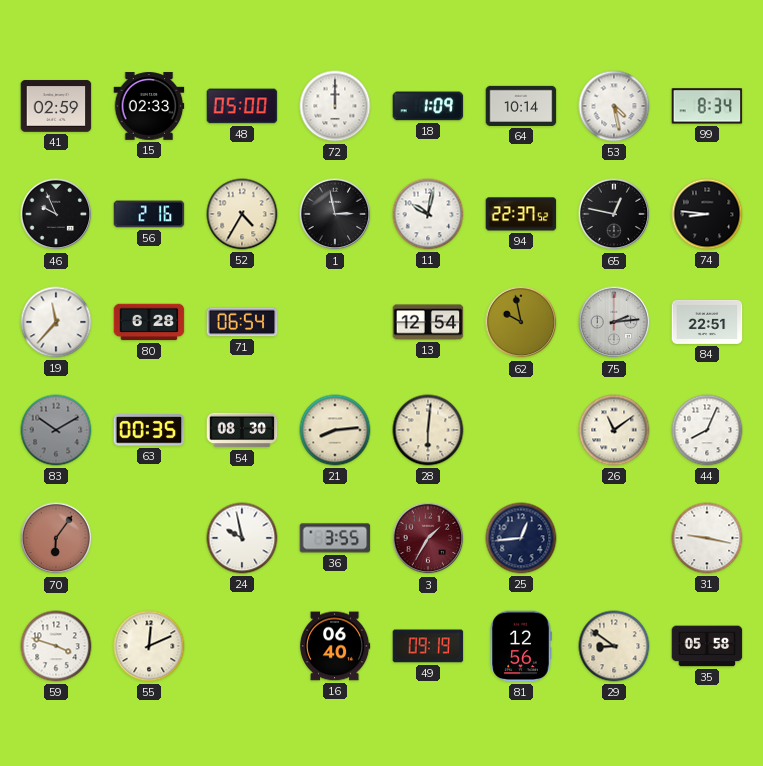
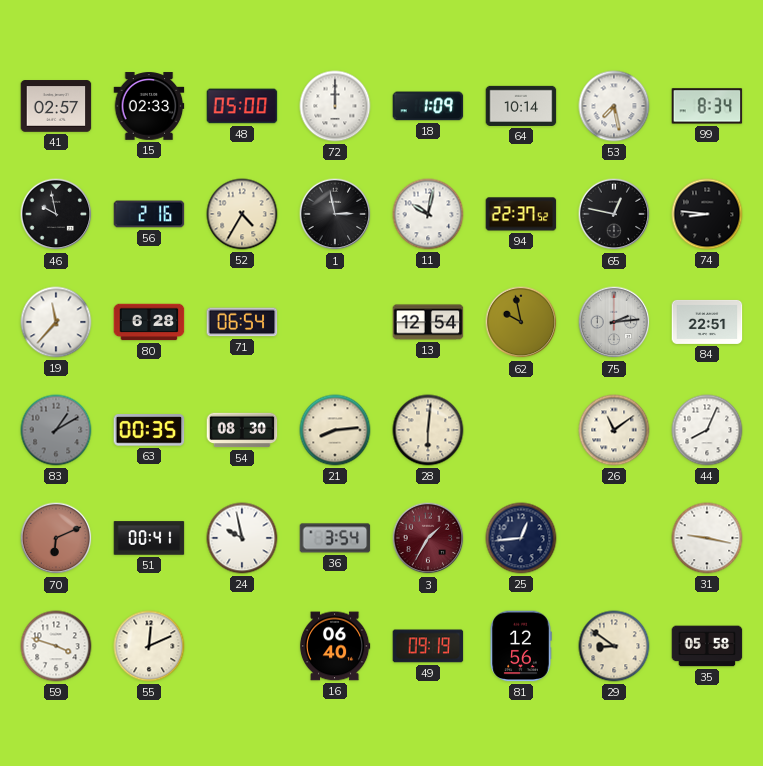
41: 02:59 -> 02:57
53: 4:28 -> 7:28
46: 9:56 -> 9:58
83: 10:10 -> 1:10
70: 6:06 -> 6:11
51: none -> 00:41
36: 3:55 -> 3:54
